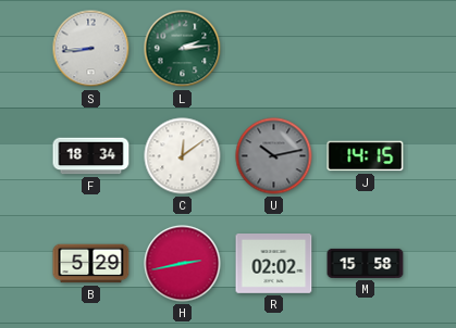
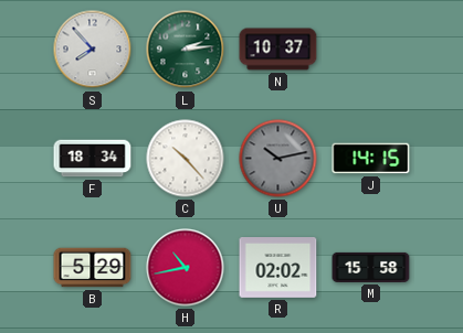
S: 8:44 -> 7:53
N: none -> 10:37
C: 12:09 -> 10:23
H: 2:43 -> 10:43
